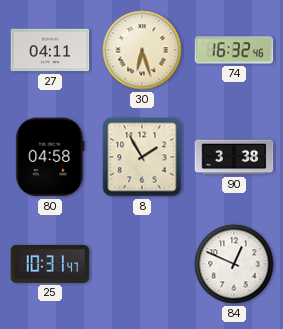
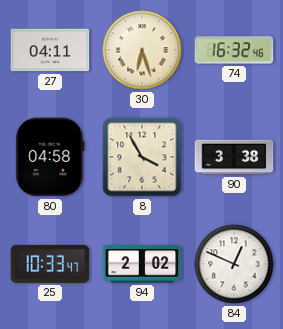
8: 1:55 -> 3:55
25: 10:31 -> 10:33
94: none -> 2:02
